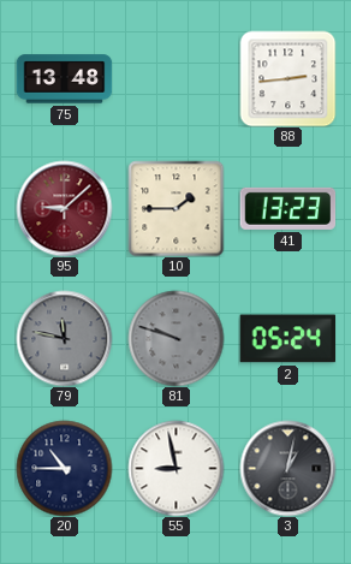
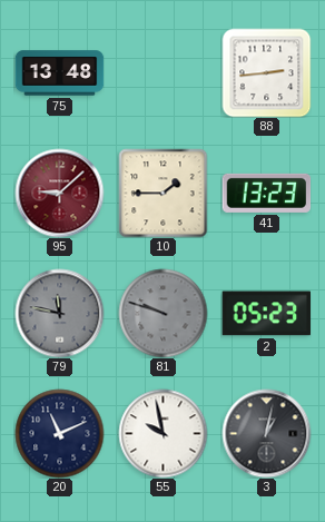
2: 05:24 -> 05:23
20: 10:45 -> 11:11
55: 8:58 -> 9:58
